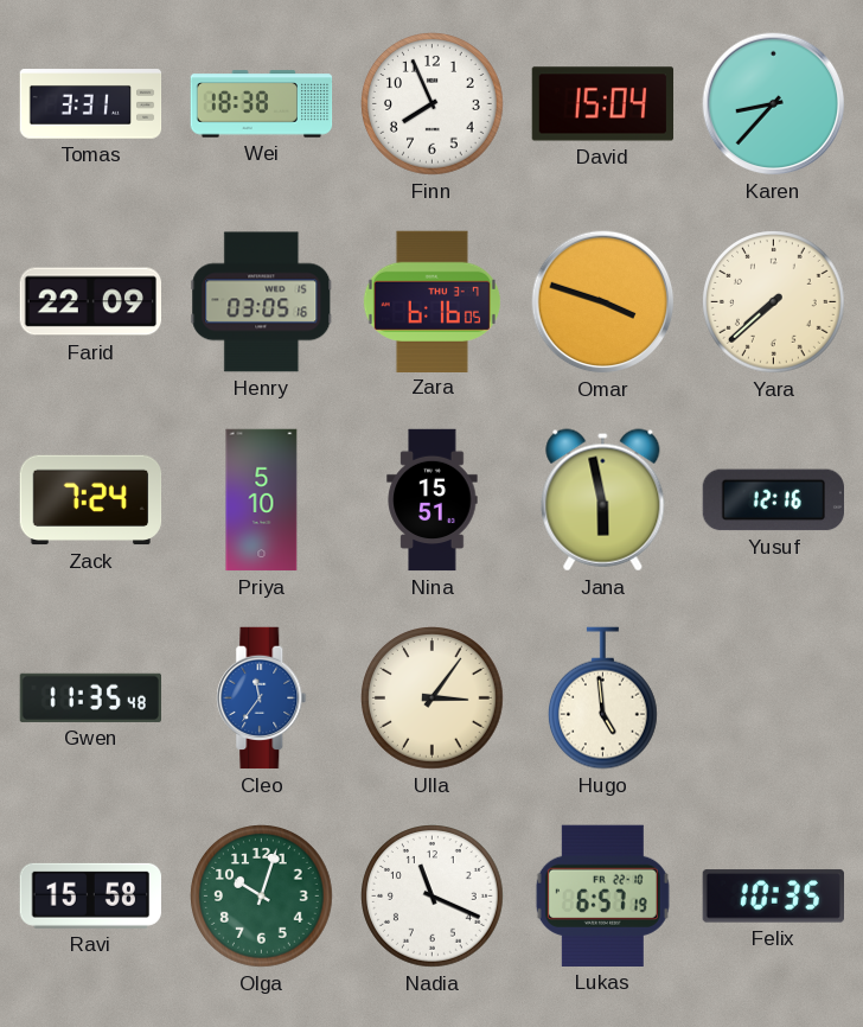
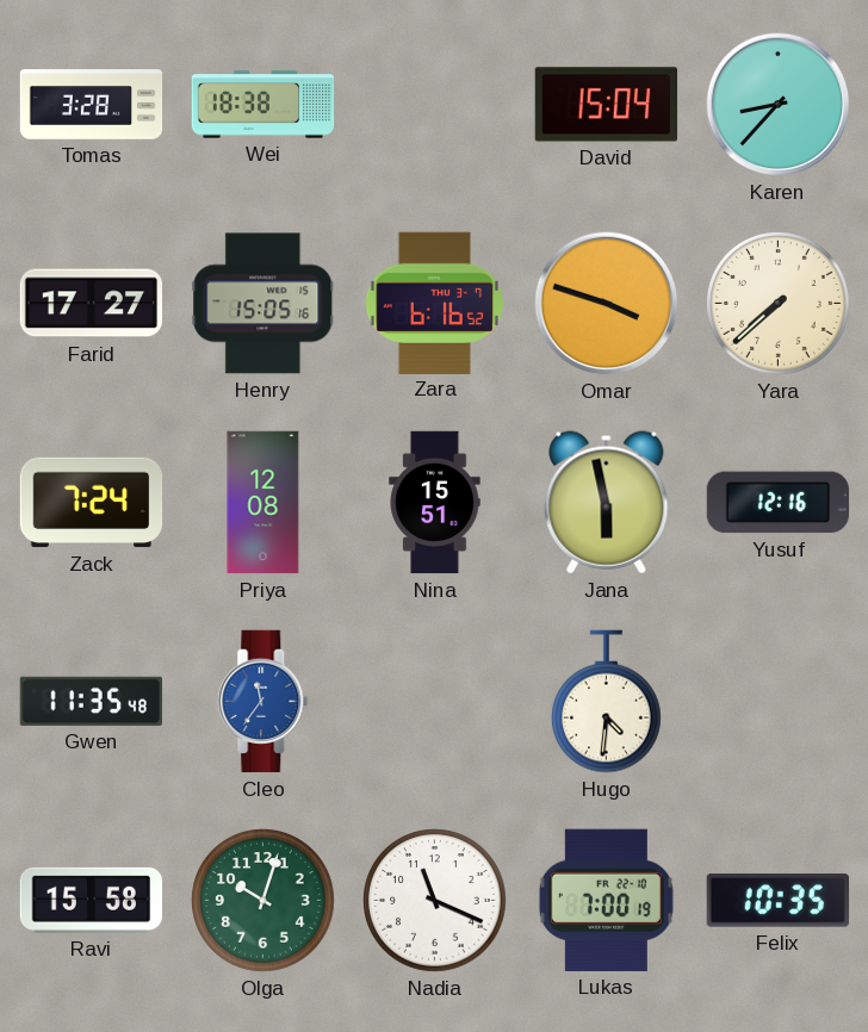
Tomas: 3:31 -> 3:28
Finn: 7:56 -> none
Farid: 22:09 -> 17:27
Henry: 03:05 -> 15:05
Zara: 6:16:05 -> 6:16:52
Priya: 5:10 -> 12:08
Ulla: 3:06 -> none
Hugo: 4:59 -> 4:31
Lukas: 6:57 -> 7:00
